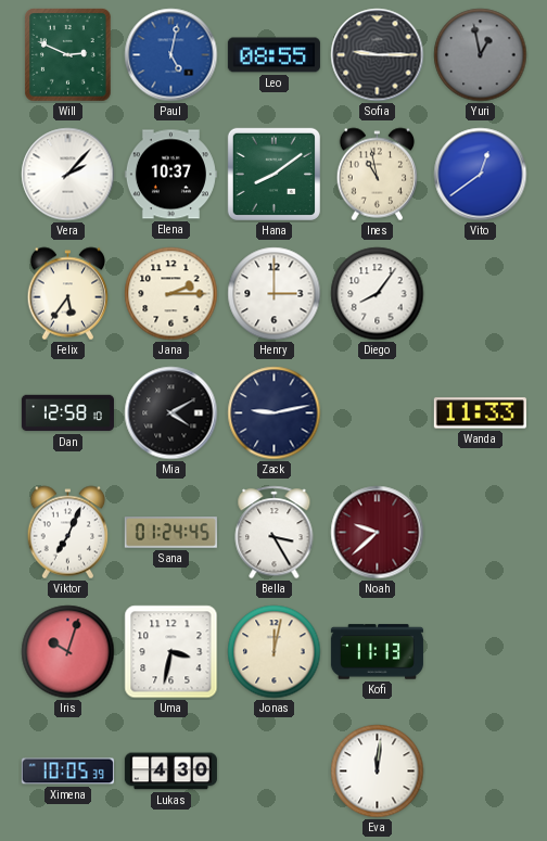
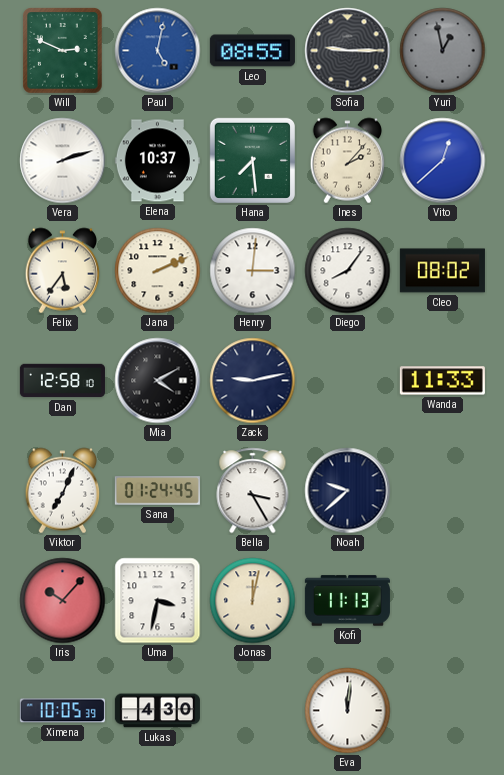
Vera: 2:07 -> 2:12
Hana: 8:09 -> 7:29
Ines: 10:58 -> 2:07
Vito: 12:39 -> 12:38
Jana: 2:15 -> 2:11
Henry: 3:00 -> 3:01
Cleo: none -> 08:02
Noah dial: burgundy -> navy
Iris: 10:03 -> 10:07
